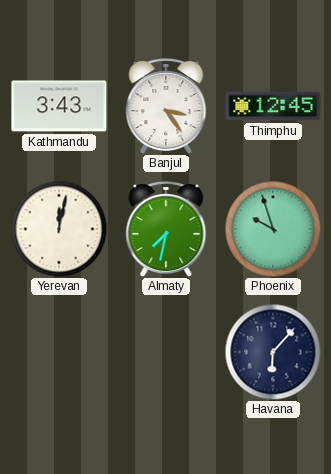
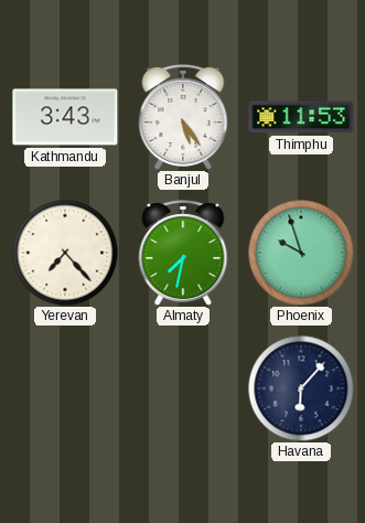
Banjul: 3:24 -> 5:24
Thimphu: 12:45 -> 11:53
Yerevan: 12:02 -> 7:23
